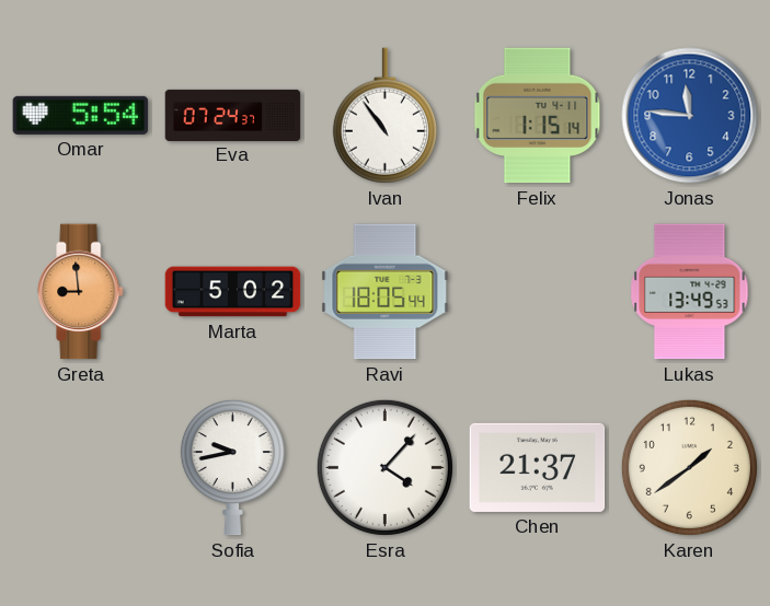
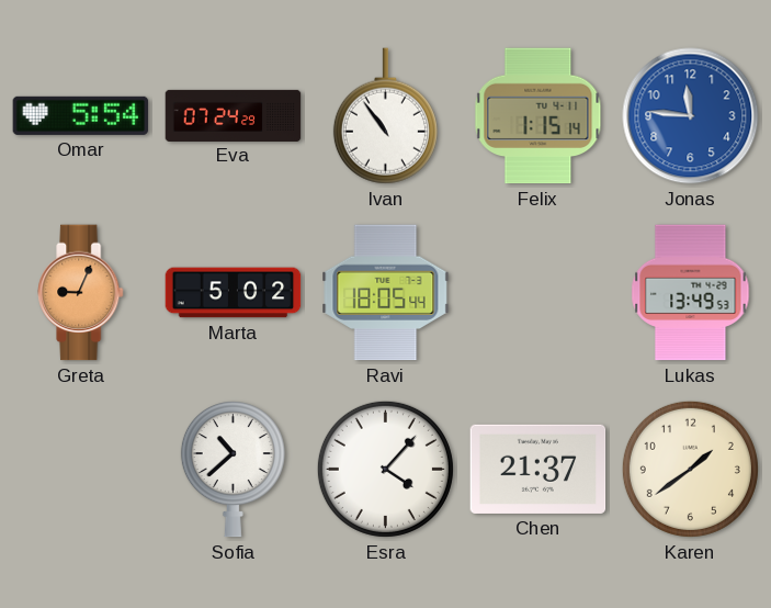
Eva: 07:24:37 -> 07:24:29
Greta: 8:59 -> 9:04
Sofia: 9:43 -> 10:38
